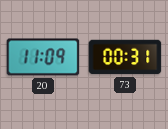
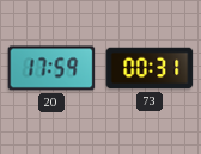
20: 11:09 -> 17:59
